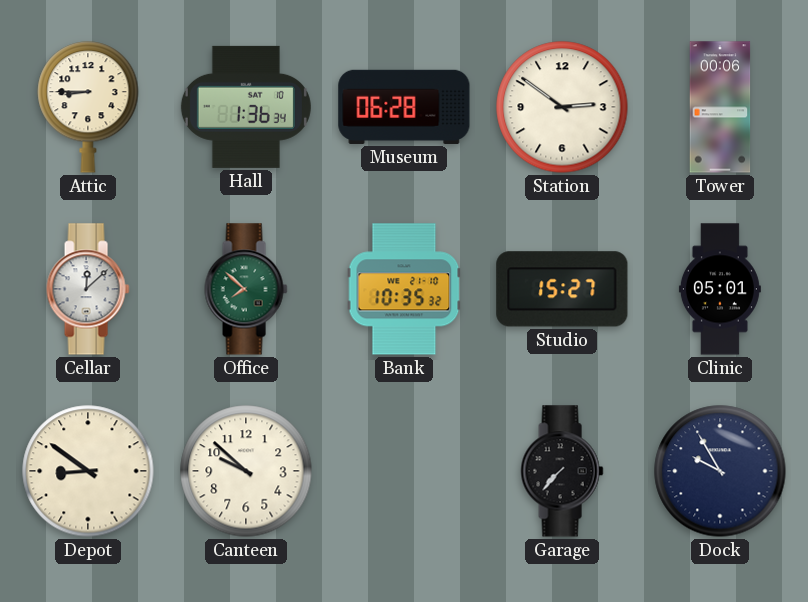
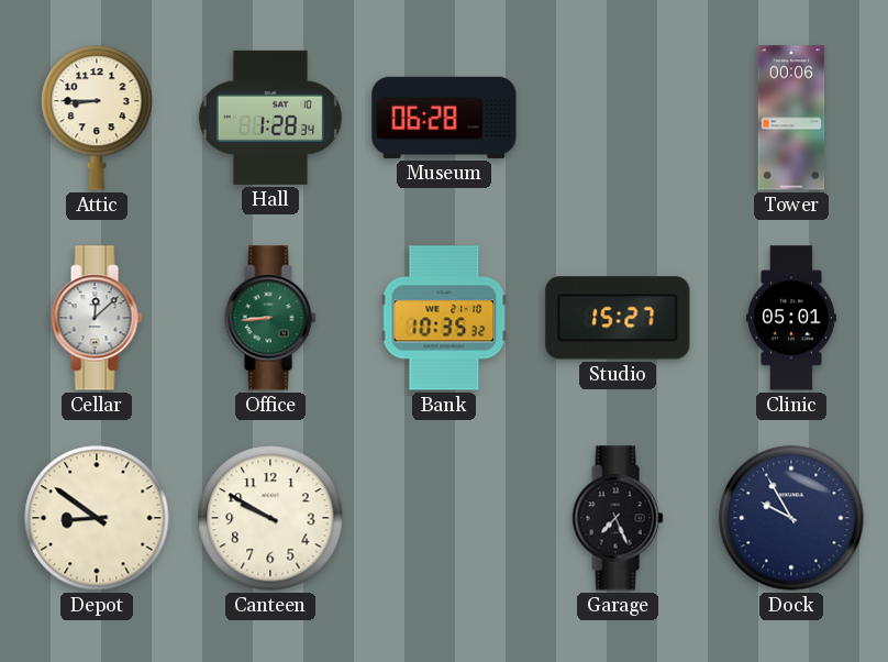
Hall: 1:36 -> 1:28
Station: 2:51 -> none
Office: 7:52 -> 8:44
Canteen: 9:52 -> 9:50
Garage: 7:37 -> 7:26
